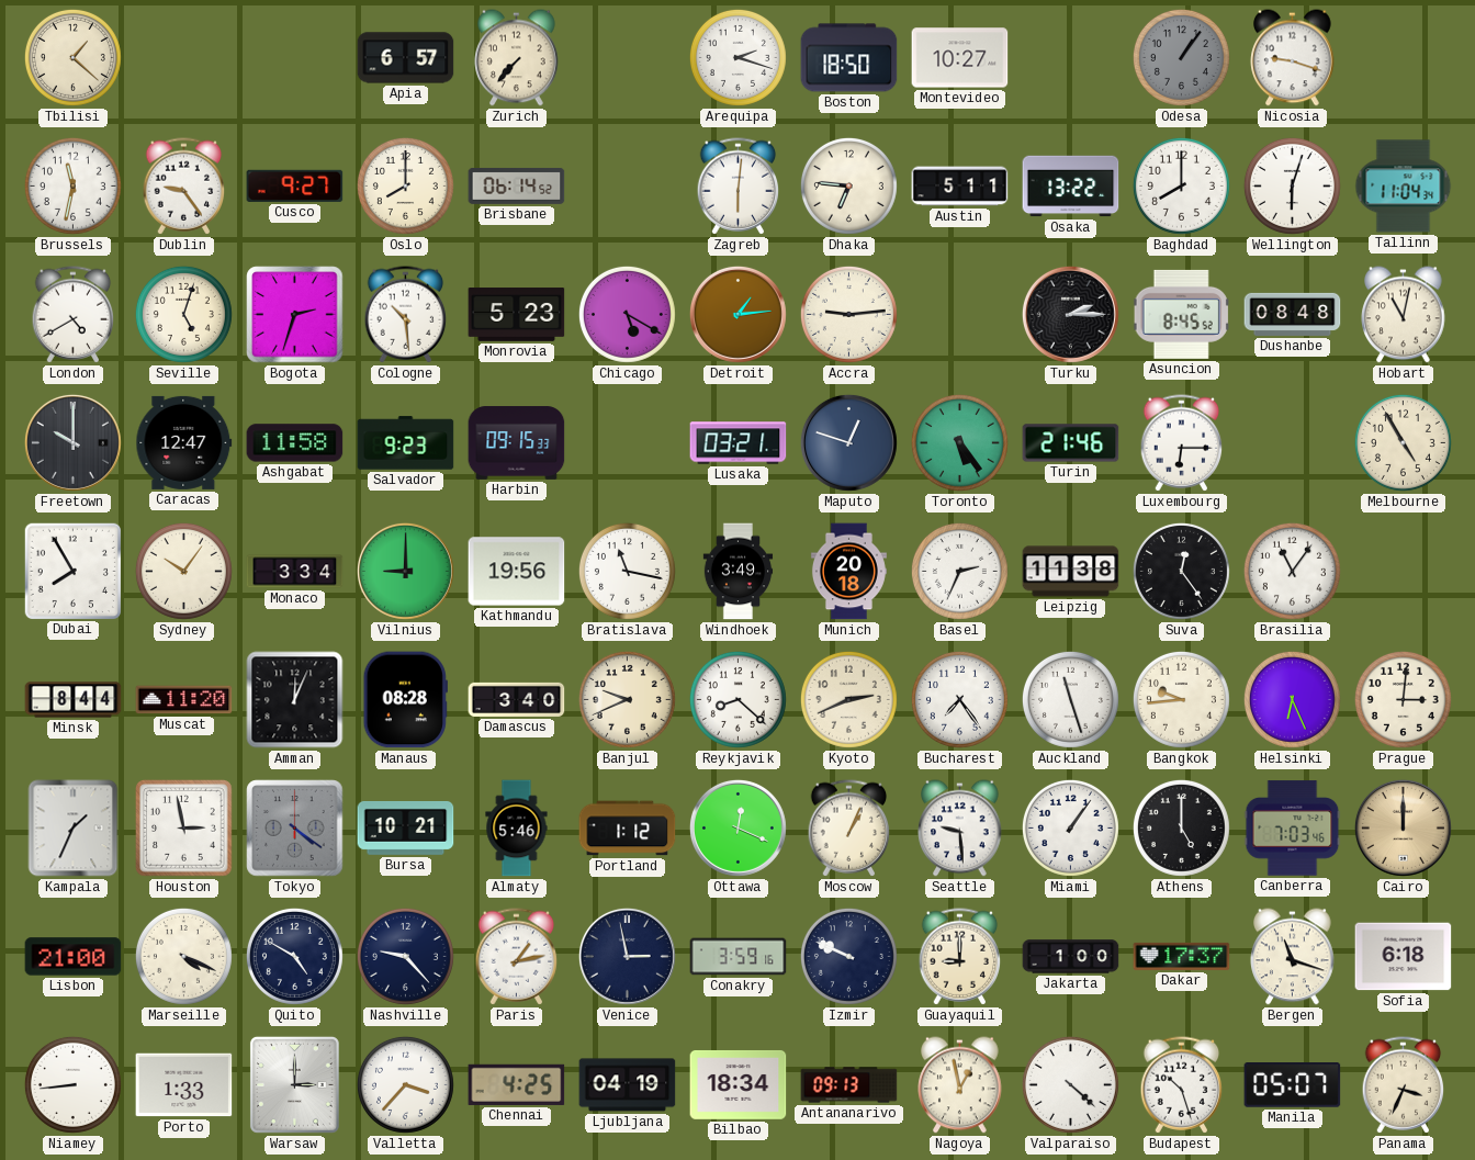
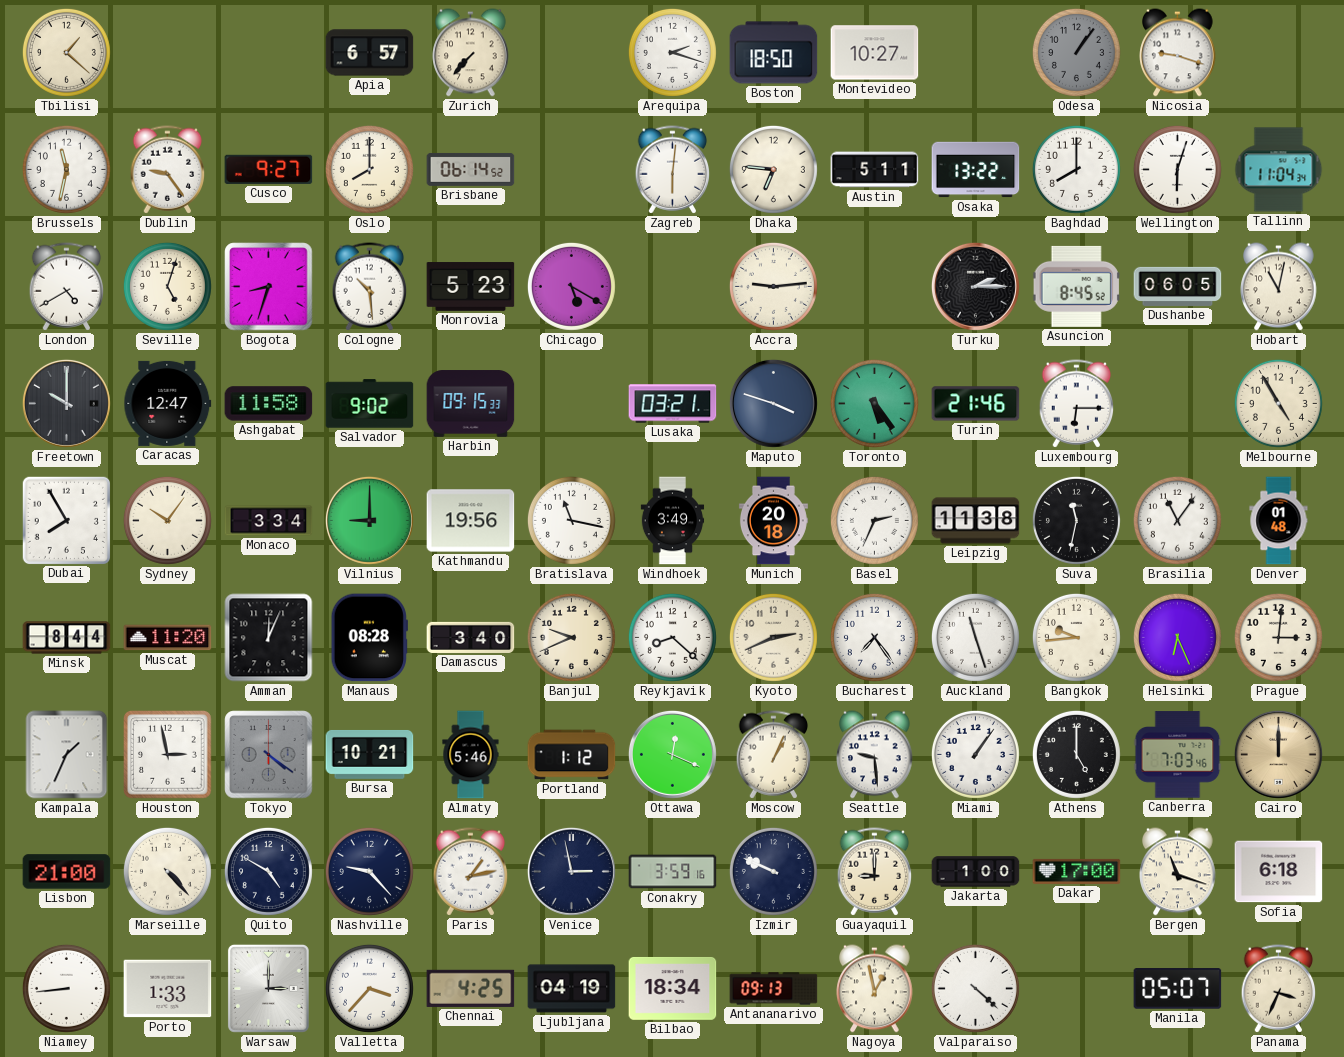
Bogota: 2:33 -> 8:33
Detroit: 1:14 -> none
Dushanbe: 08:48 -> 06:05
Salvador: 9:23 -> 9:02
Maputo: 12:48 -> 3:48
Suva: 12:24 -> 11:32
Denver: none -> 01:48
Marseille: 4:19 -> 4:23
Dakar: 17:37 -> 17:00
Budapest: 10:27 -> none
